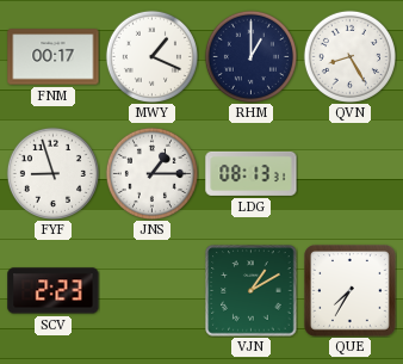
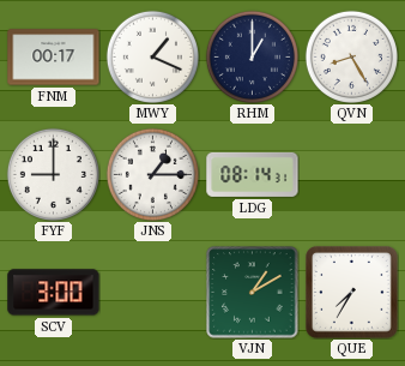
FYF: 8:57 -> 9:00
LDG: 08:13 -> 08:14
SCV: 2:23 -> 3:00
